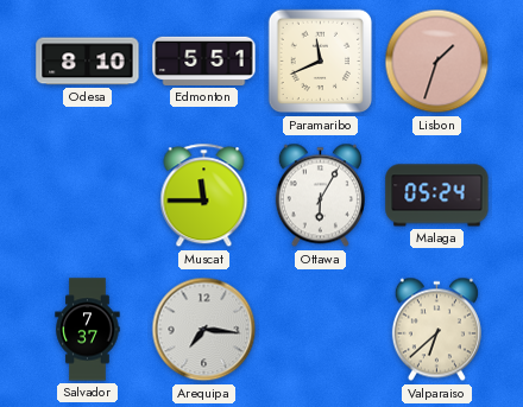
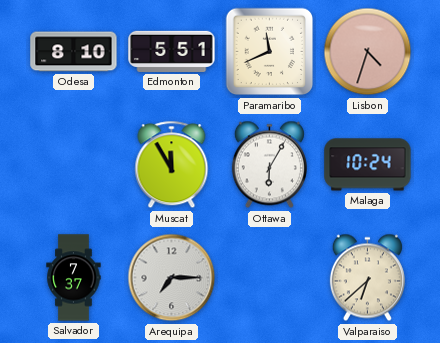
Lisbon: 1:33 -> 4:33
Muscat: 11:45 -> 11:55
Malaga: 05:24 -> 10:24
Arequipa: 7:16 -> 7:15
